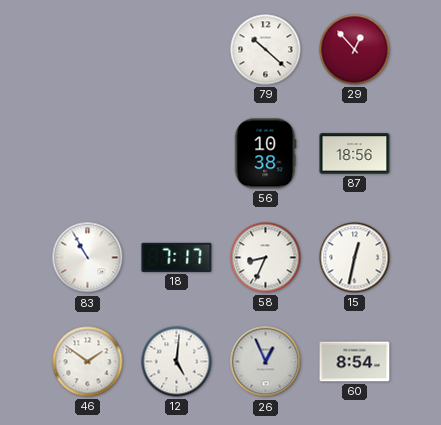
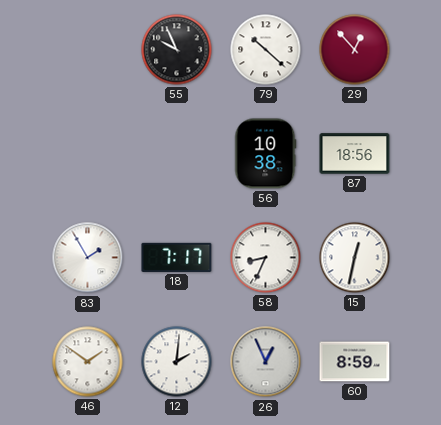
55: none -> 9:56
83: 10:55 -> 1:55
12: 5:01 -> 2:01
60: 8:54 -> 8:59
